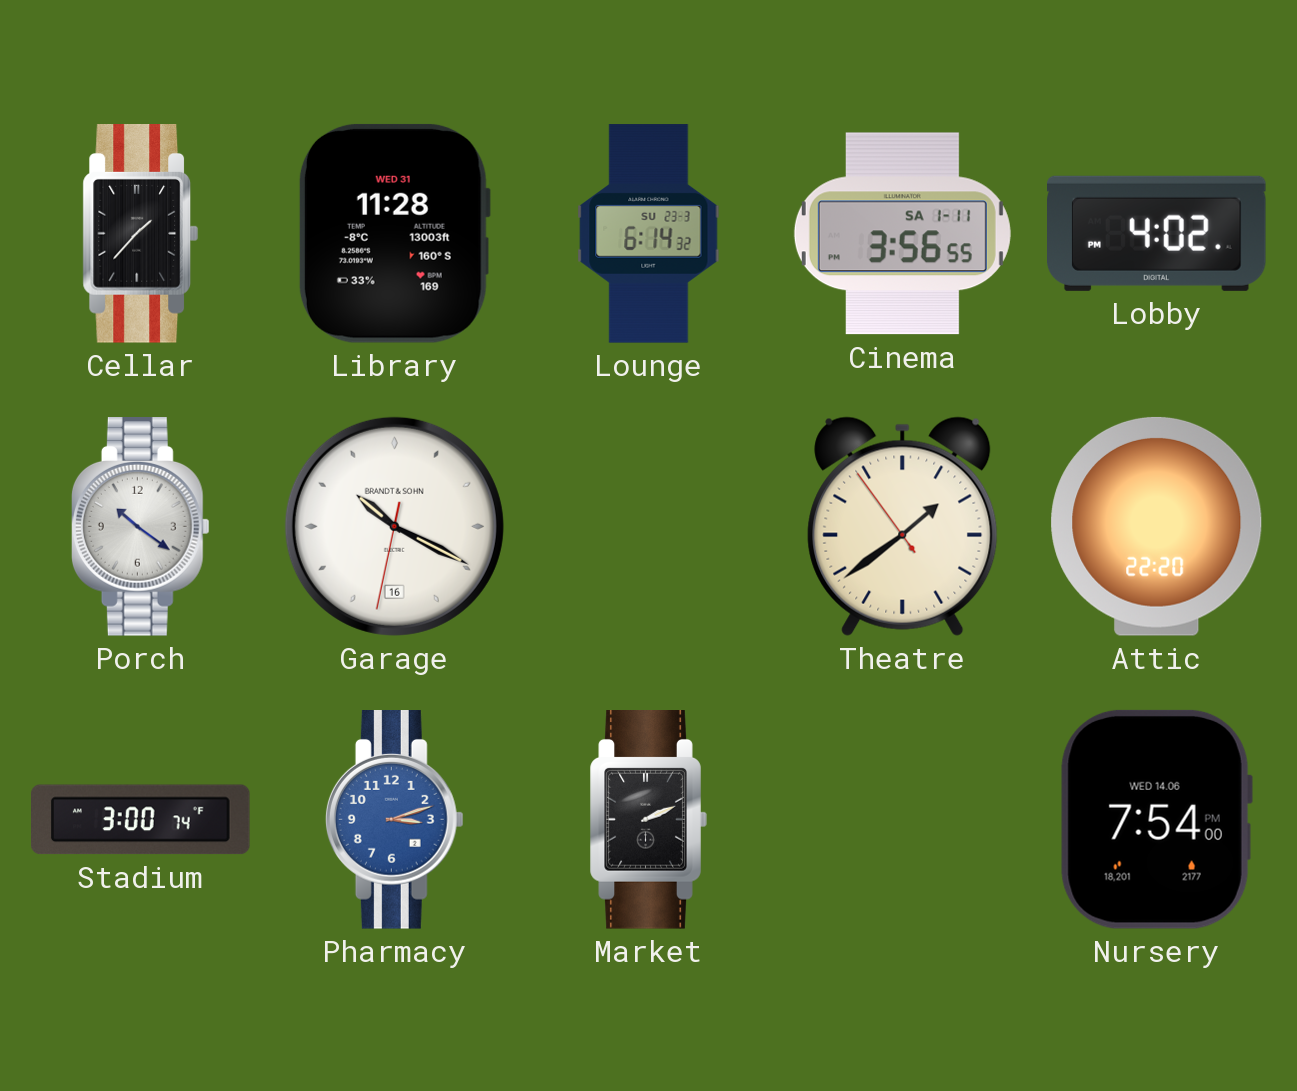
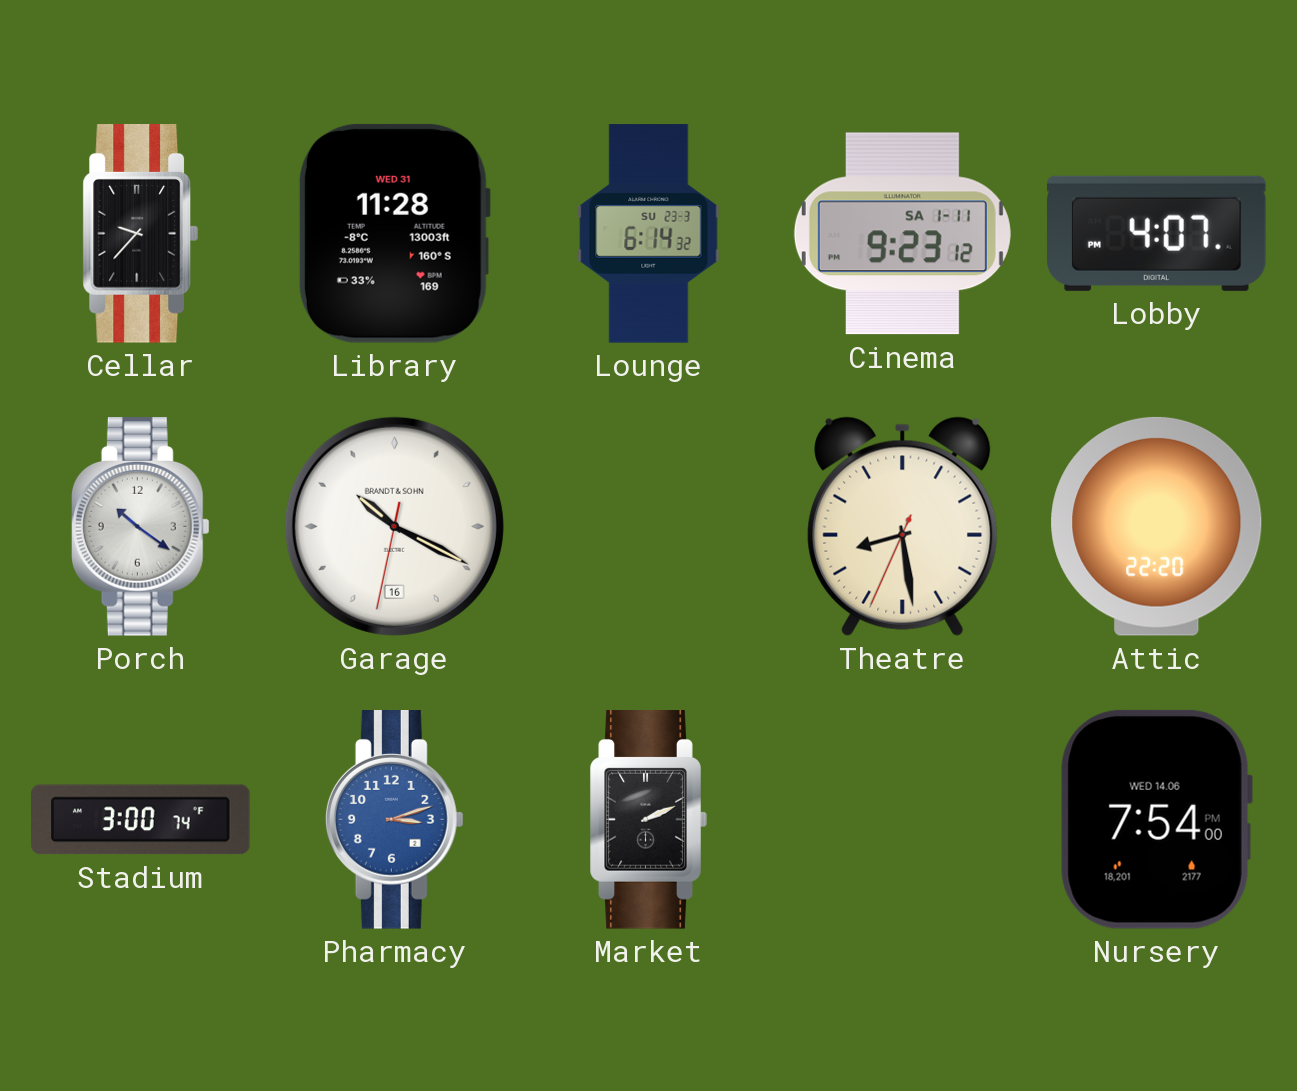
Cellar: 1:37 -> 9:37
Cinema: 3:56 -> 9:23
Lobby: 4:02 -> 4:07
Theatre: 1:38 -> 8:28
